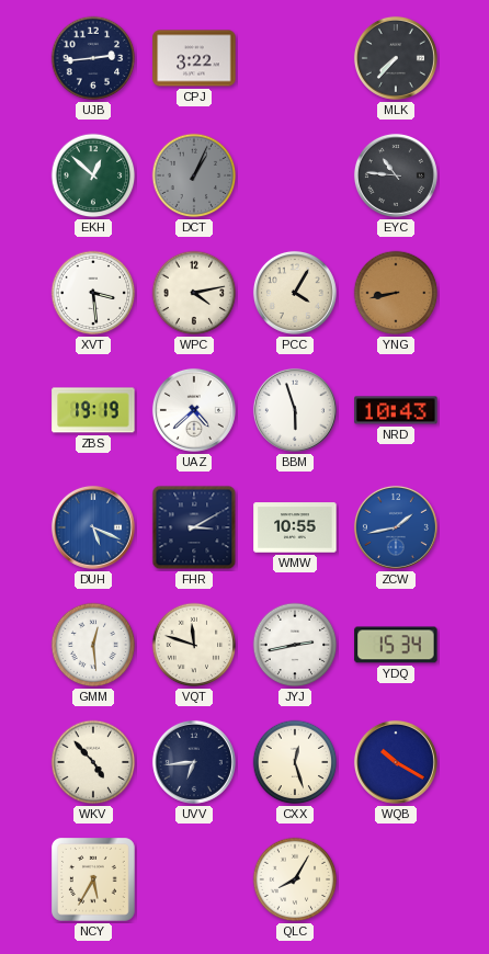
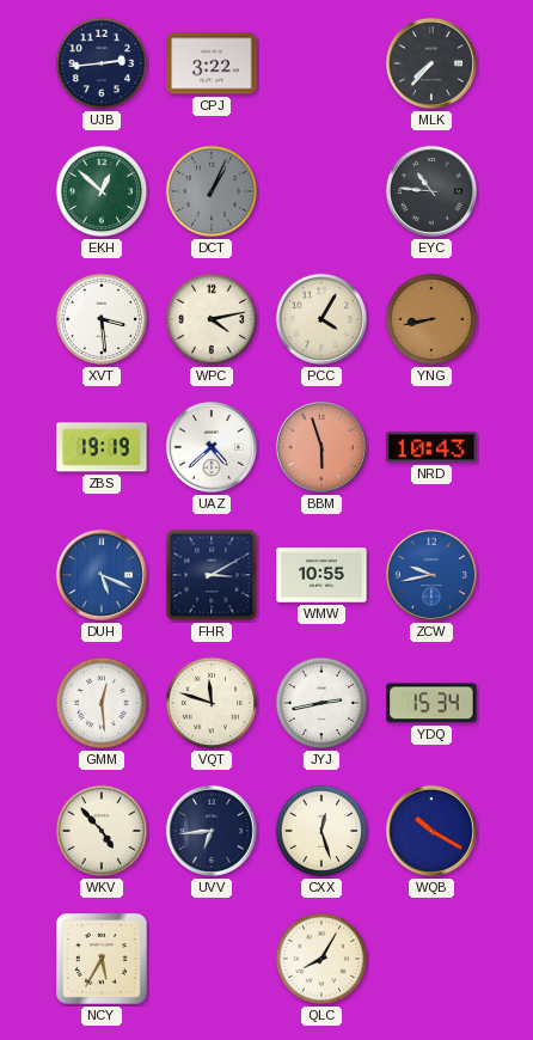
BBM dial: white -> salmon
ZCW: 1:43 -> 9:43
